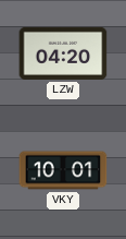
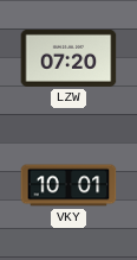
LZW: 04:20 -> 07:20
